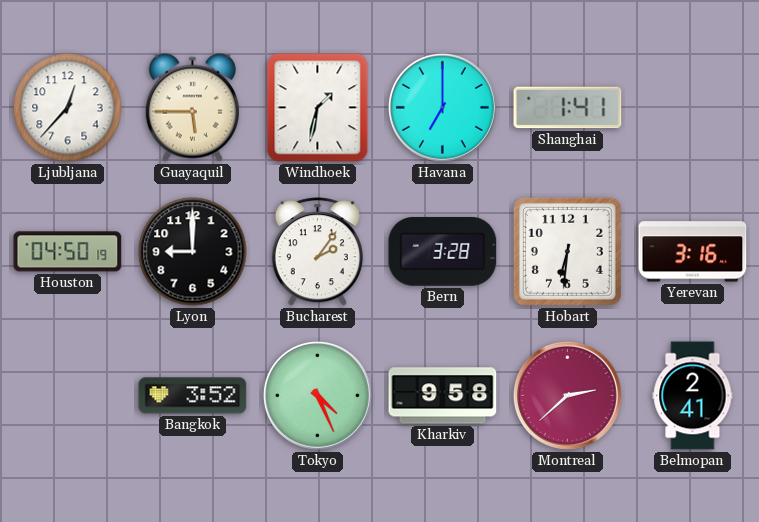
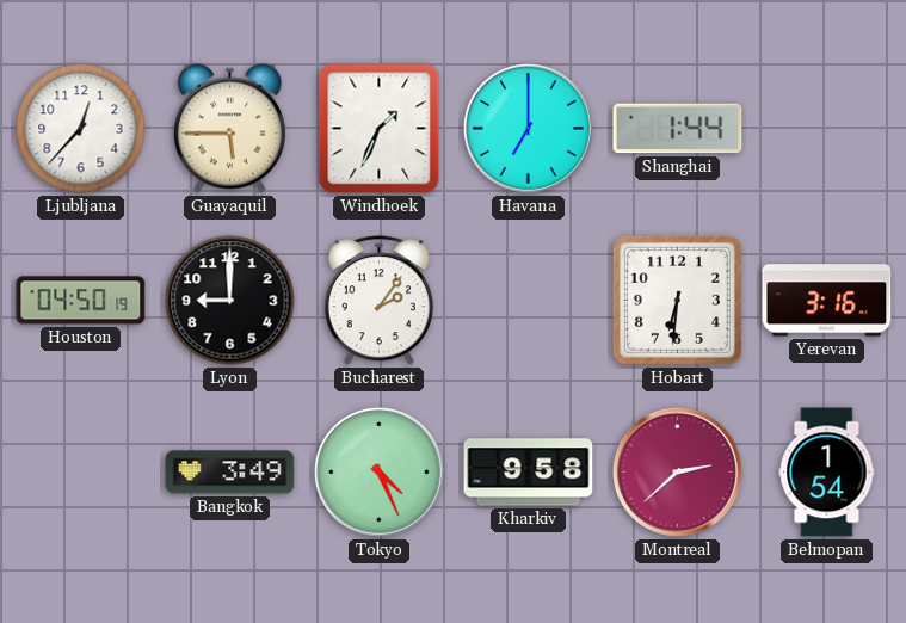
Windhoek: 1:32 -> 1:34
Shanghai: 1:41 -> 1:44
Bern: 3:28 -> none
Bangkok: 3:52 -> 3:49
Belmopan: 2:41 -> 1:54
